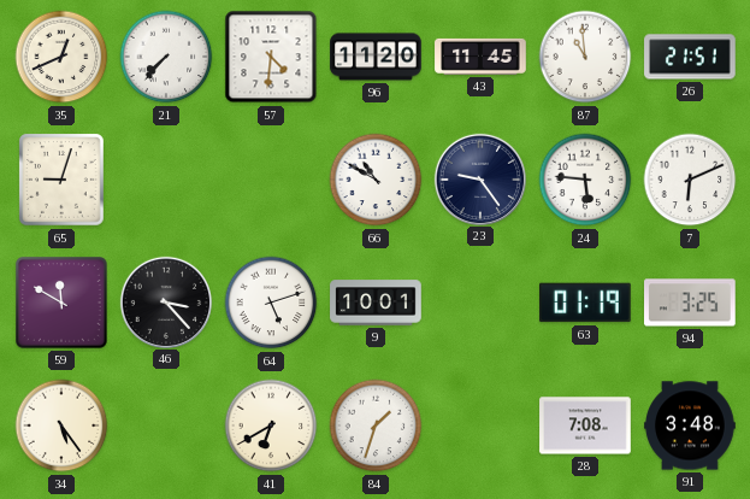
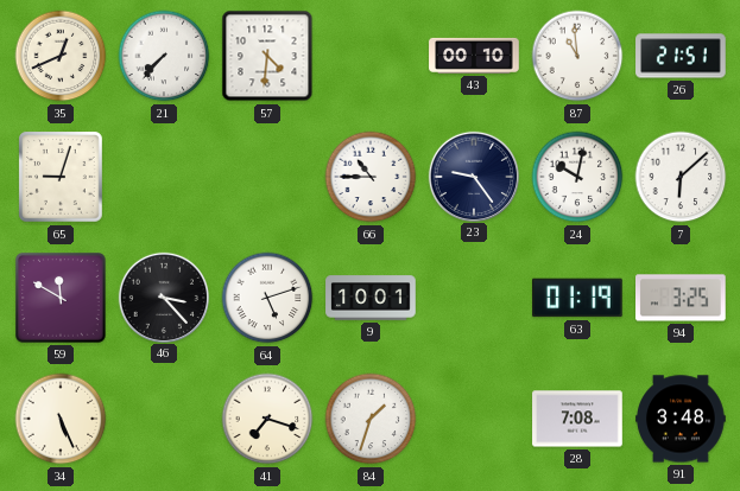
96: 11:20 -> none
43: 11:45 -> 00:10
66: 10:50 -> 10:45
24: 5:46 -> 10:02
7: 6:11 -> 6:08
34: 5:24 -> 5:26
41: 6:40 -> 7:18
